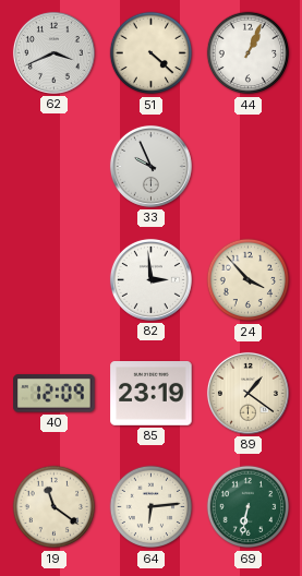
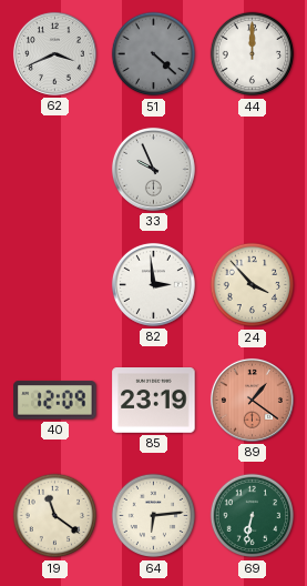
51 dial: cream -> grey
44: 1:04 -> 12:00
89 dial: cream -> salmon
